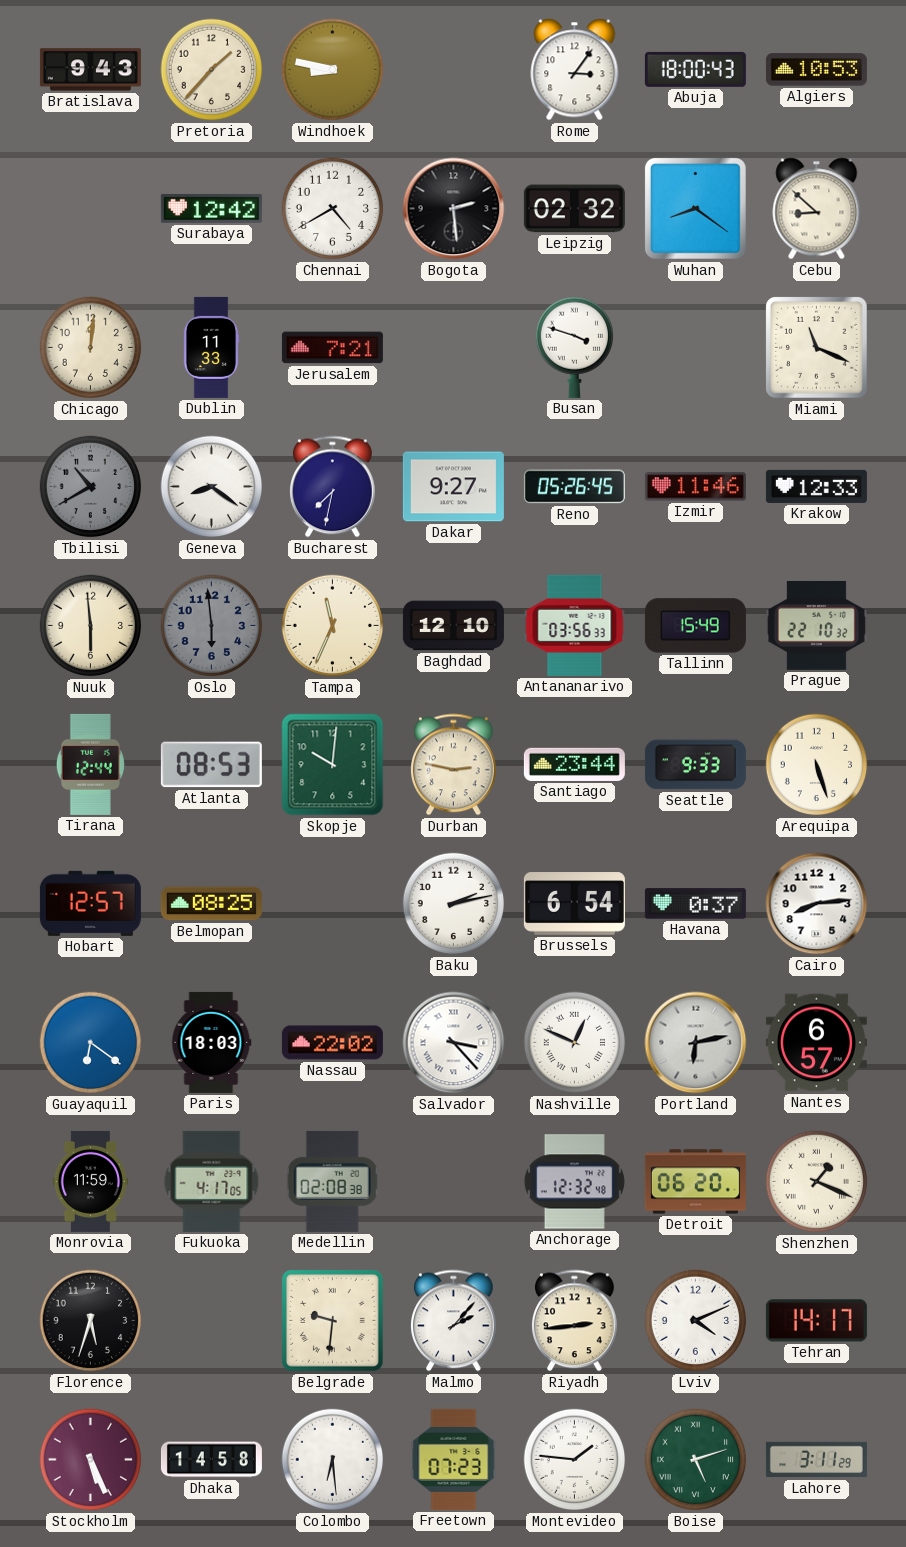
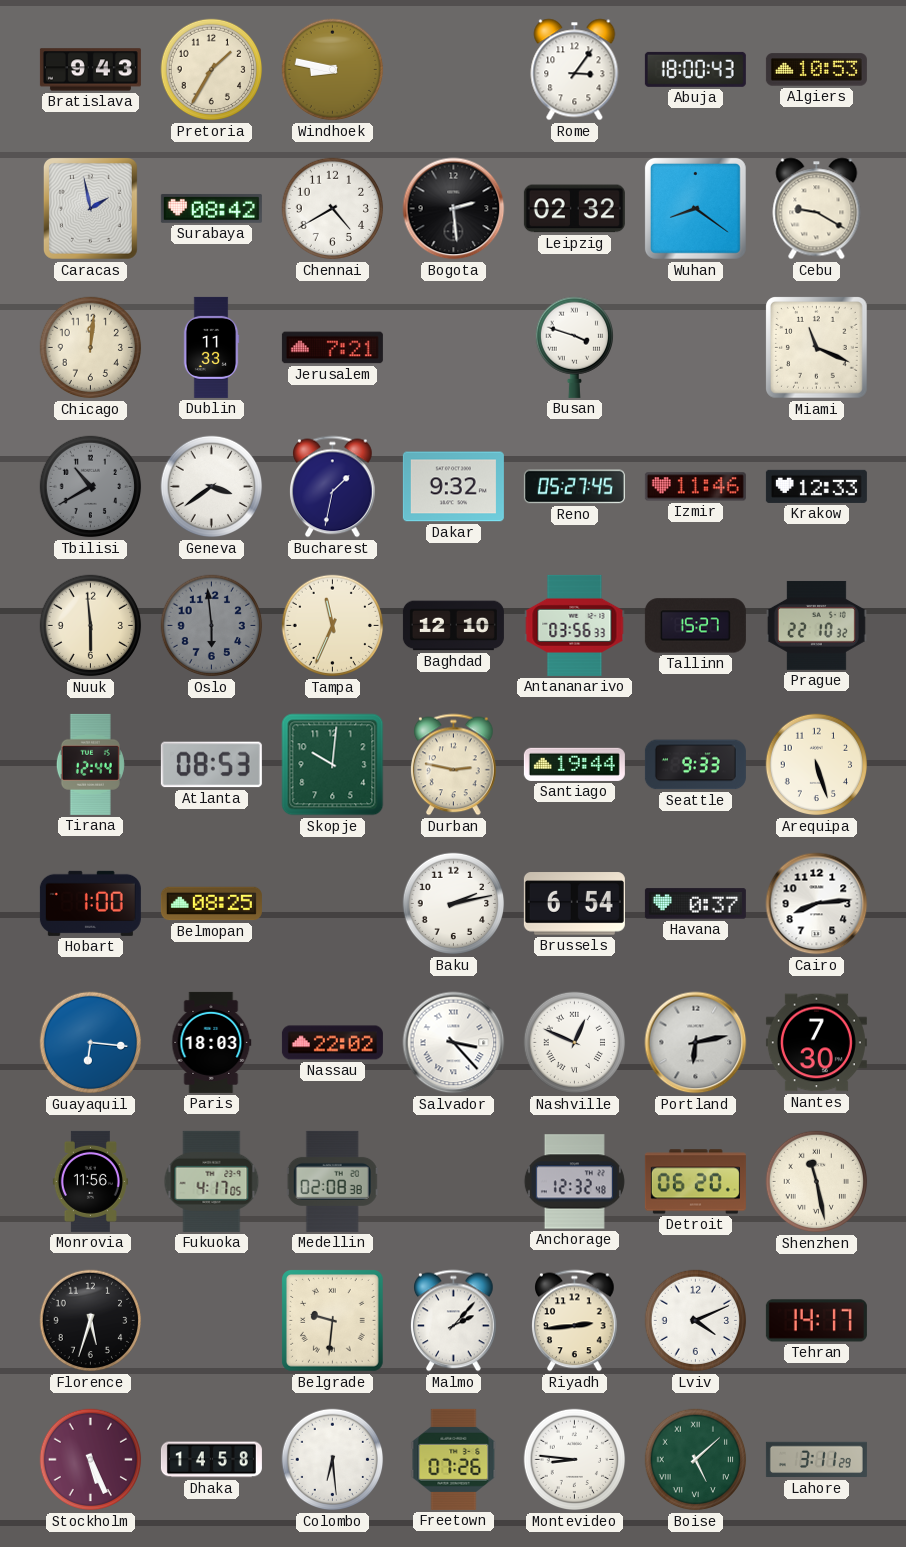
Pretoria: 1:37 -> 1:35
Caracas: none -> 1:58
Surabaya: 12:42 -> 08:42
Cebu: 8:52 -> 9:20
Geneva: 8:21 -> 3:39
Bucharest: 7:32 -> 1:32
Dakar: 9:27 -> 9:32
Reno: 05:26 -> 05:27
Tallinn: 15:49 -> 15:27
Santiago: 23:44 -> 19:44
Hobart: 12:57 -> 1:00
Guayaquil: 6:21 -> 6:16
Nantes: 6:57 -> 7:30
Monrovia: 11:59 -> 11:56
Shenzhen: 1:19 -> 11:28
Freetown: 07:23 -> 07:26
Montevideo: 1:46 -> 8:46
Boise: 5:12 -> 5:08
